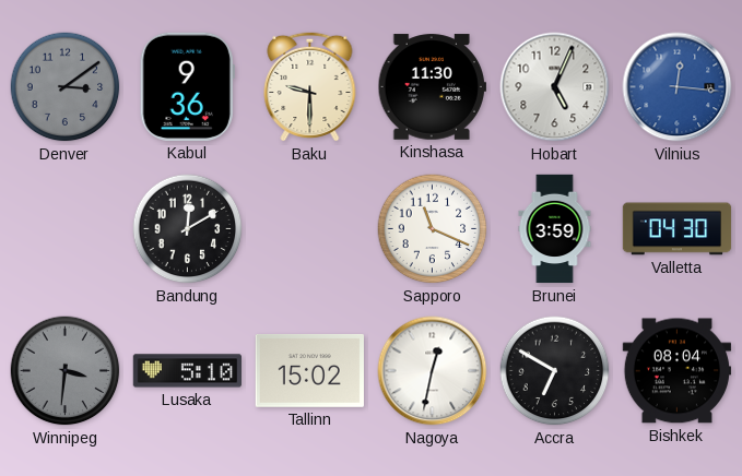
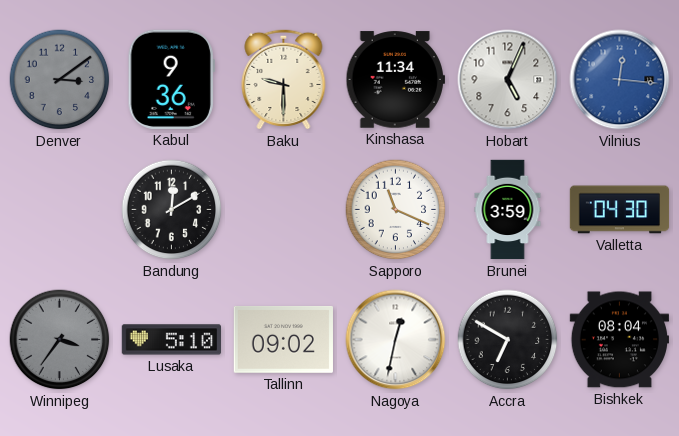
Kinshasa: 11:30 -> 11:34
Winnipeg: 3:31 -> 3:36
Tallinn: 15:02 -> 09:02
